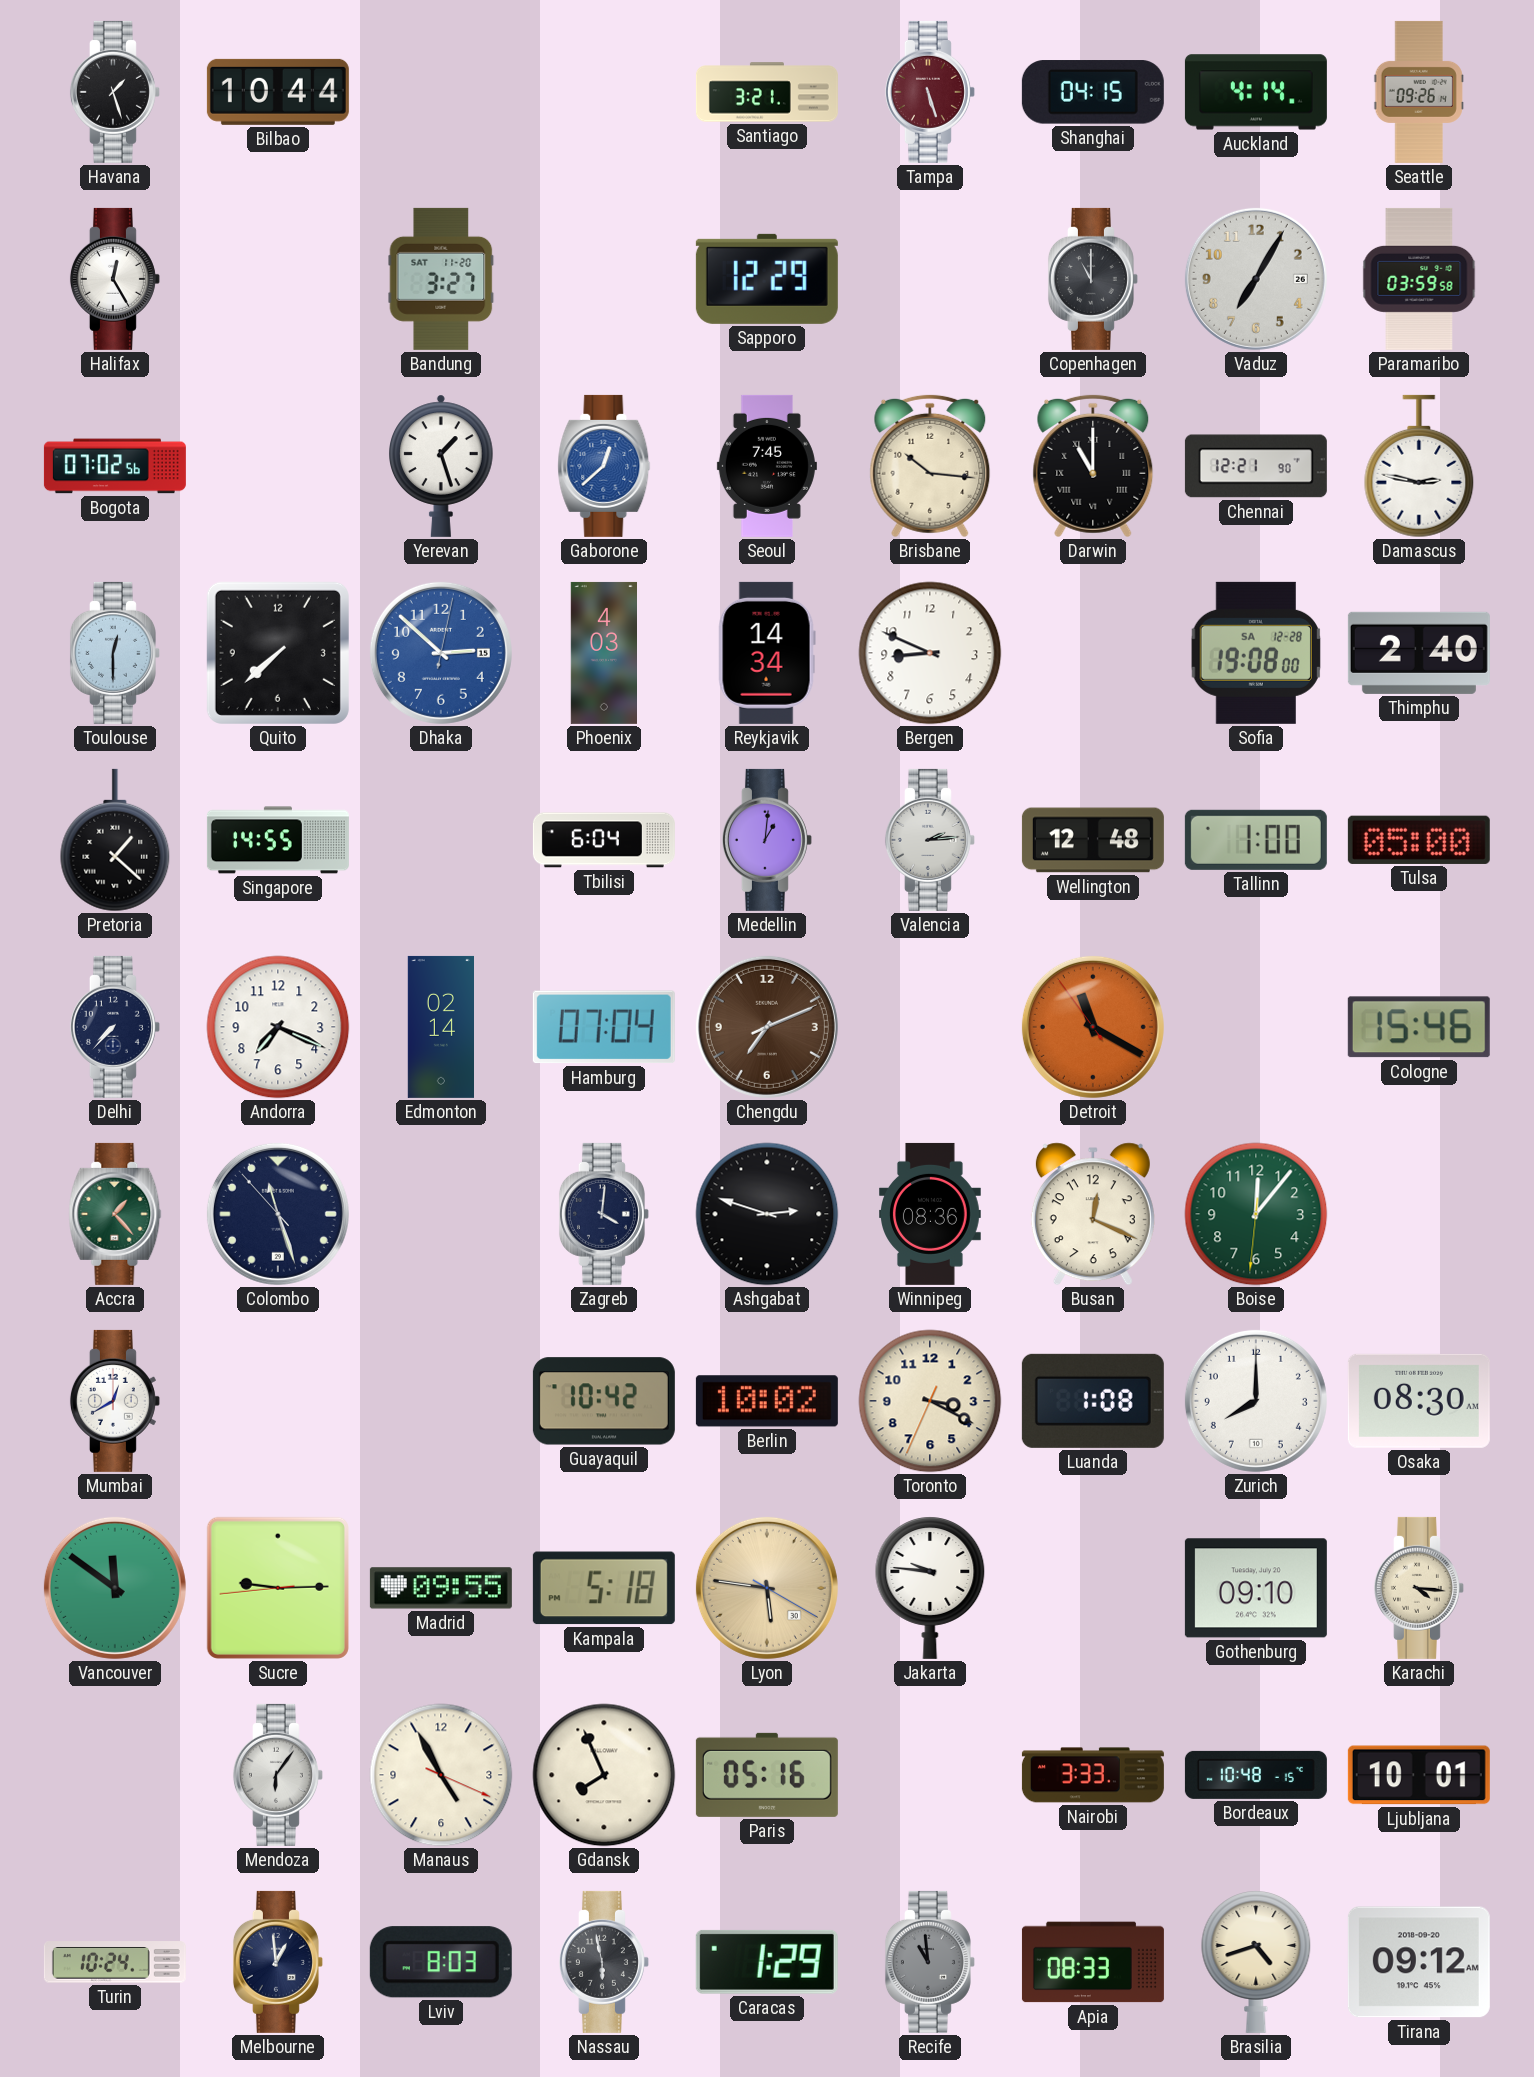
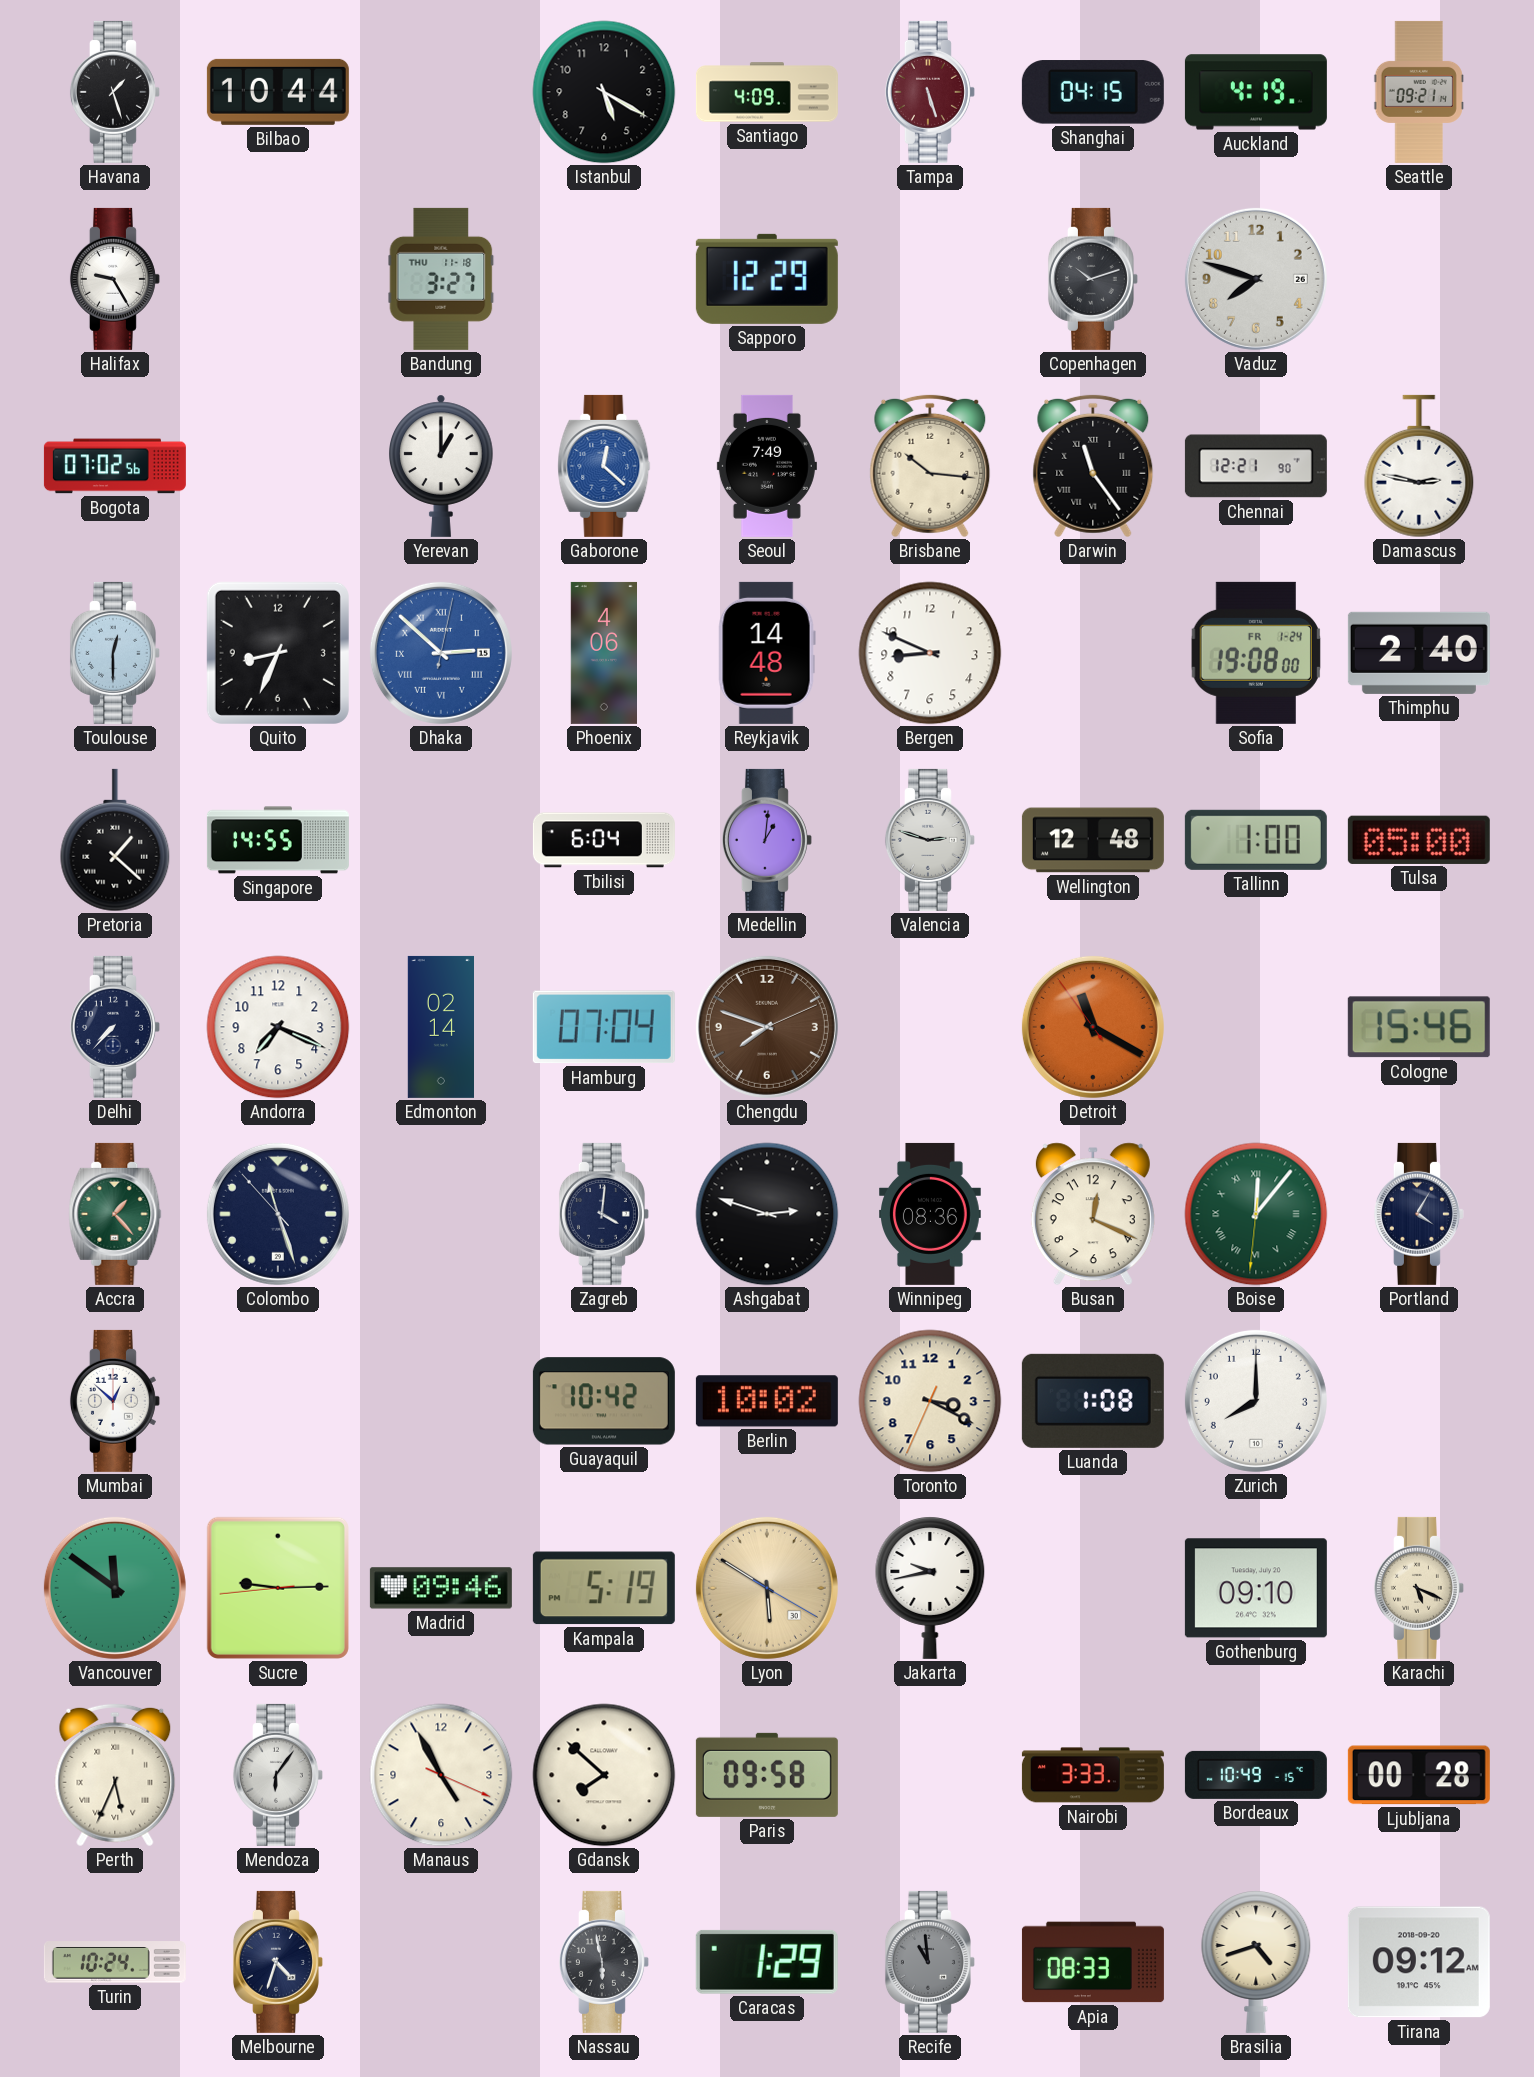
Istanbul: none -> 5:20
Santiago: 3:21 -> 4:09
Auckland: 4:14 -> 4:19
Seattle: 09:26 -> 09:21
Halifax: 12:25 -> 9:25
Bandung date: SAT 11-20 -> THU 11-18
Copenhagen: 11:00 -> 10:12
Vaduz: 7:05 -> 7:48
Paramaribo: 03:59 -> none
Yerevan: 1:27 -> 1:00
Gaborone: 12:38 -> 12:22
Seoul: 7:45 -> 7:49
Darwin: 11:00 -> 11:24
Quito: 7:38 -> 8:34
Dhaka numerals: Arabic -> Roman
Phoenix: 4:03 -> 4:06
Reykjavik: 14:34 -> 14:48
Sofia date: SA 12-28 -> FR 1-24
Valencia: 2:14 -> 2:48
Chengdu: 7:11 -> 7:48
Boise numerals: Arabic -> Roman
Portland: none -> 4:05
Mumbai: 12:40 -> 12:52
Osaka: 08:30 -> none
Madrid: 09:55 -> 09:46
Kampala: 5:18 -> 5:19
Lyon: 5:46 -> 5:50
Jakarta: 9:46 -> 9:43
Karachi: 4:16 -> 5:19
Perth: none -> 5:34
Gdansk: 7:56 -> 7:52
Paris: 05:16 -> 09:58
Bordeaux: 10:48 -> 10:49
Ljubljana: 10:01 -> 00:28
Melbourne: 12:59 -> 4:33
Lviv: 8:03 -> none
